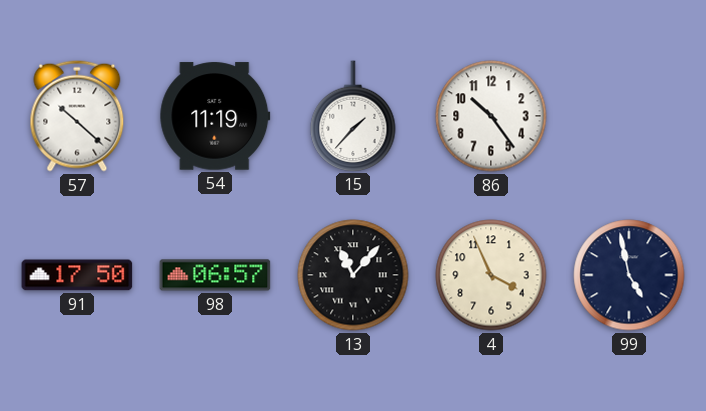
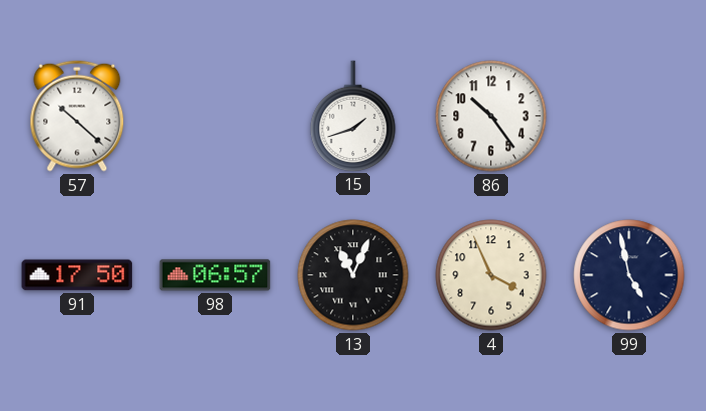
54: 11:19 -> none
15: 1:37 -> 1:42
13: 11:07 -> 11:04
